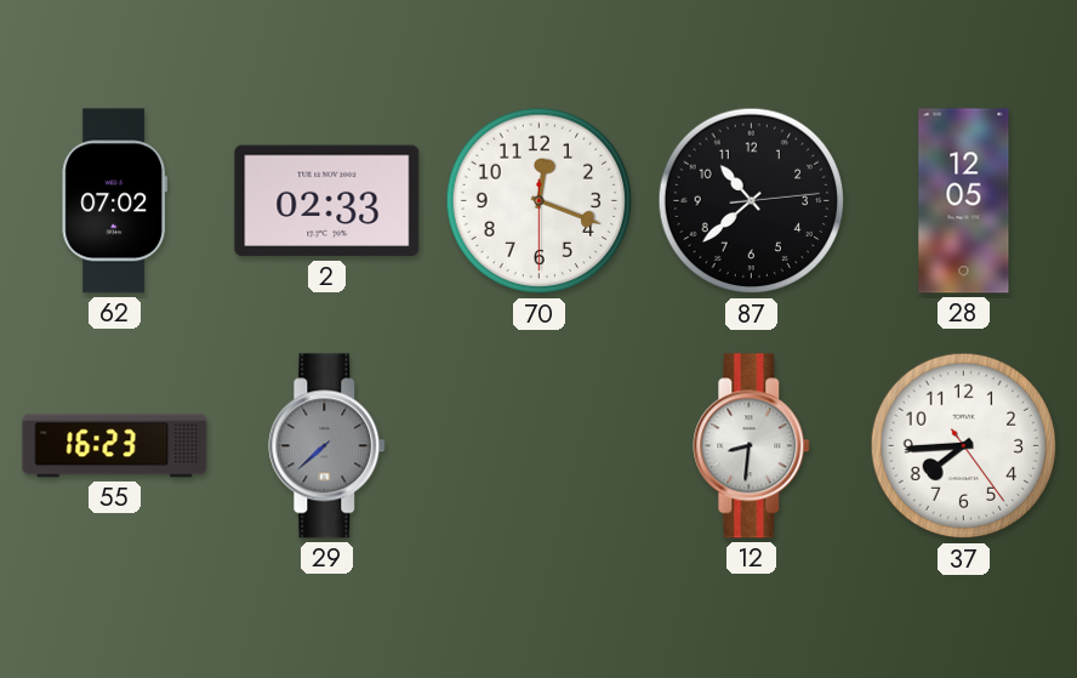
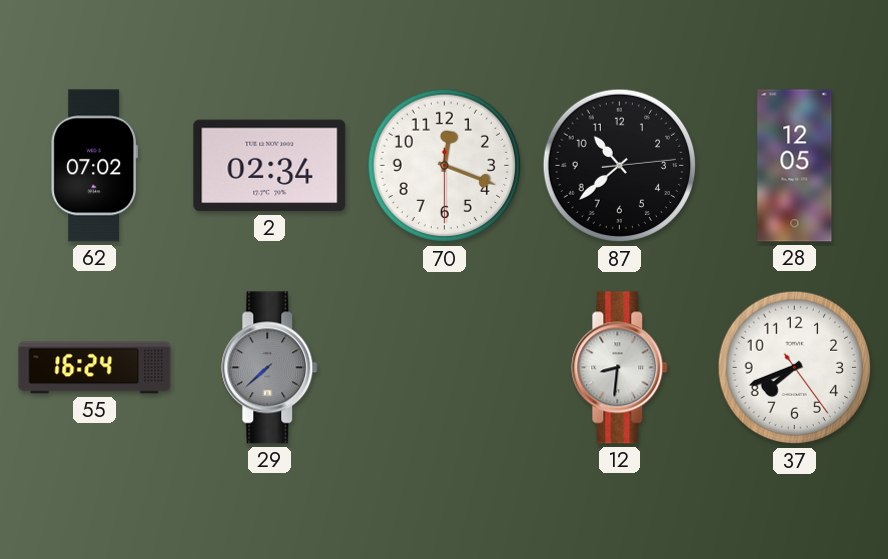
2: 02:33 -> 02:34
55: 16:23 -> 16:24
37: 7:44 -> 7:41
